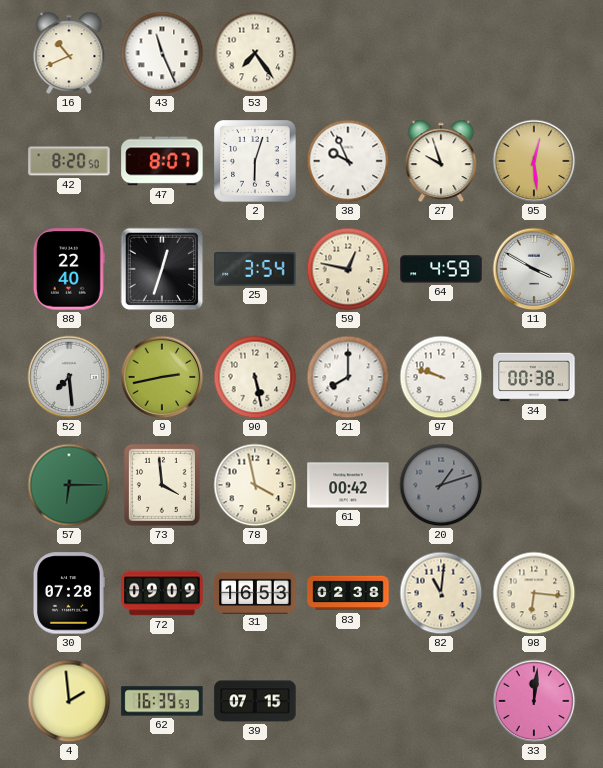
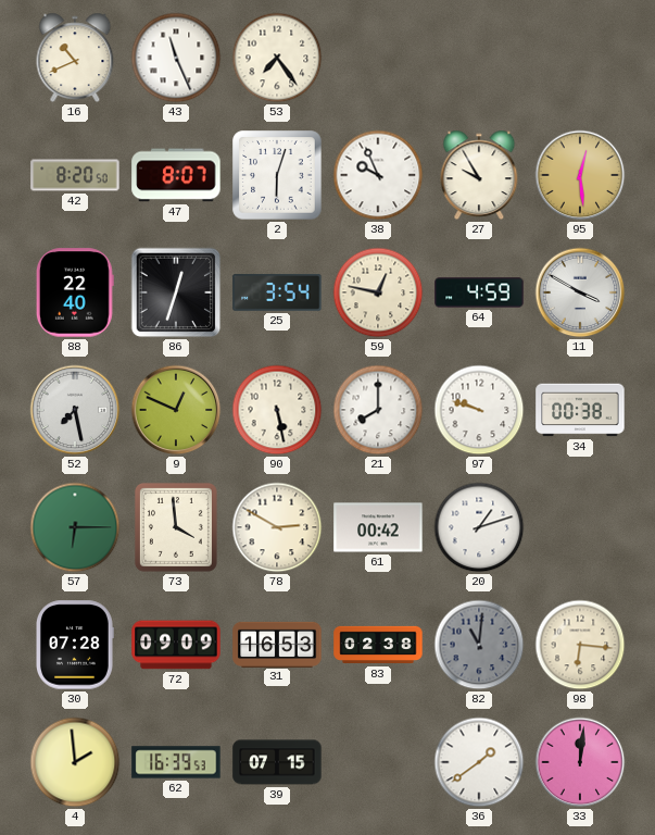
27: 9:57 -> 9:55
52: 7:29 -> 7:28
9: 2:43 -> 12:49
78: 3:58 -> 2:50
20 dial: grey -> white
82 dial: cream -> grey
36: none -> 1:39
